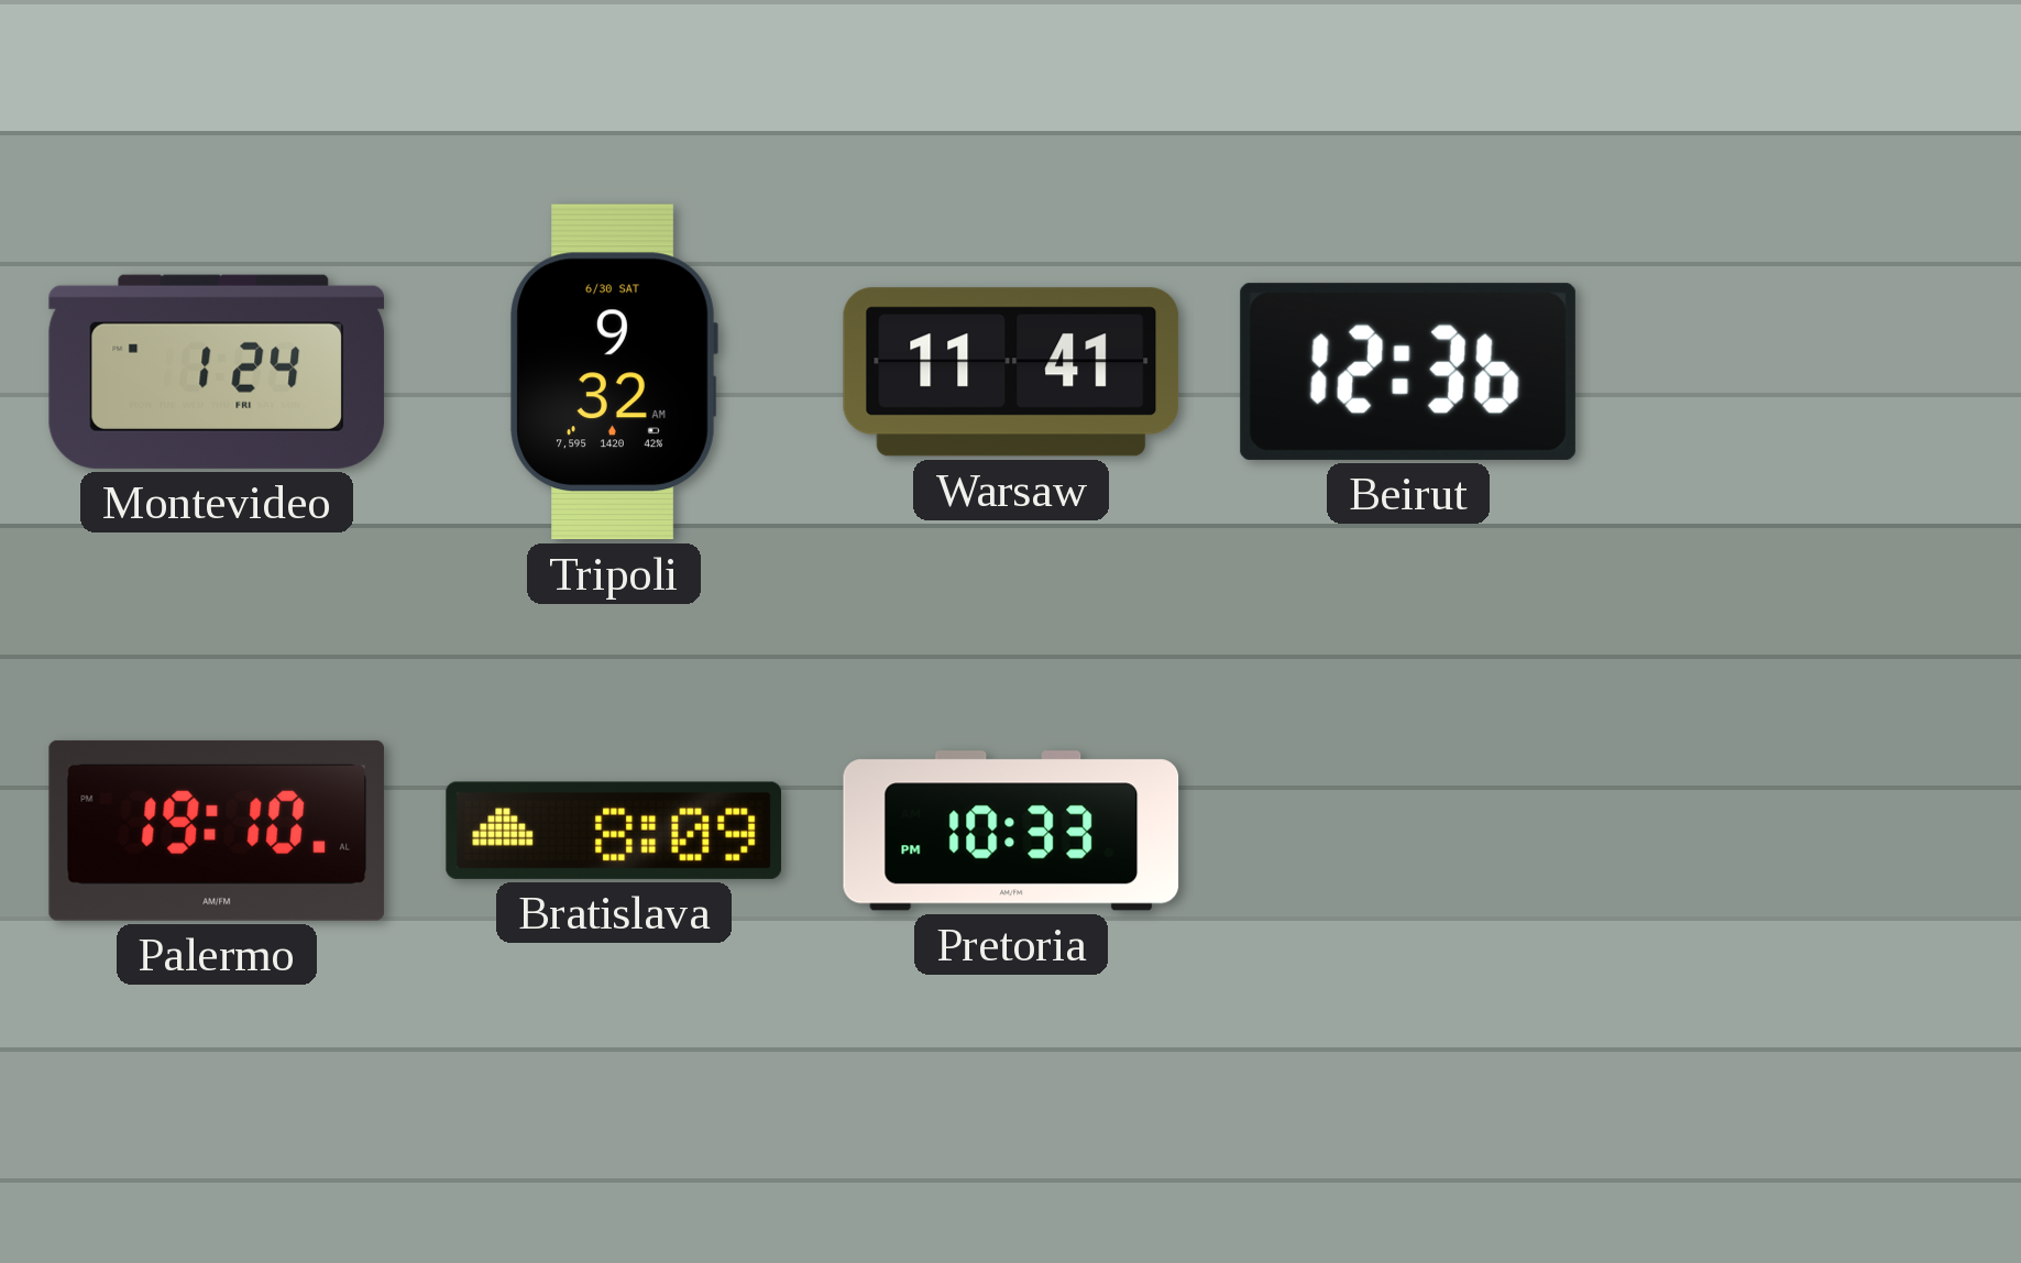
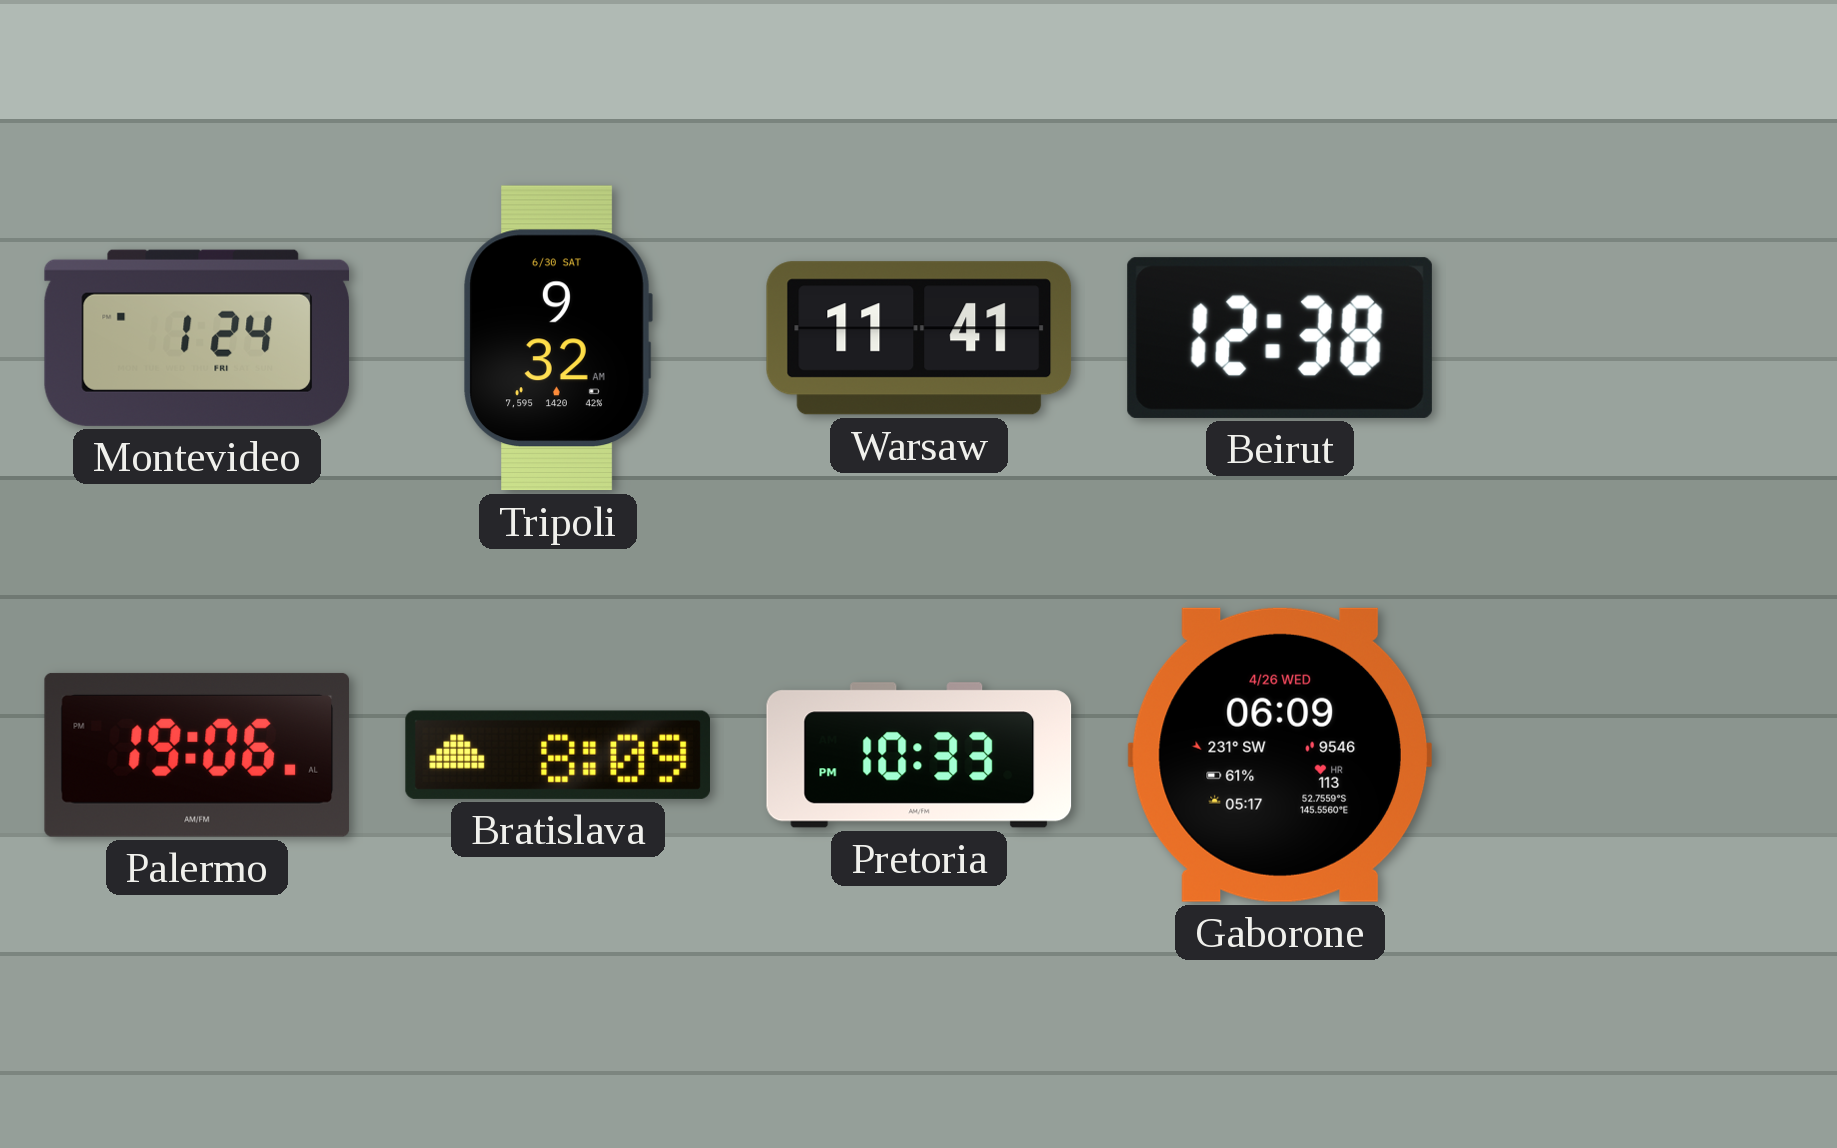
Beirut: 12:36 -> 12:38
Palermo: 19:10 -> 19:06
Gaborone: none -> 06:09
